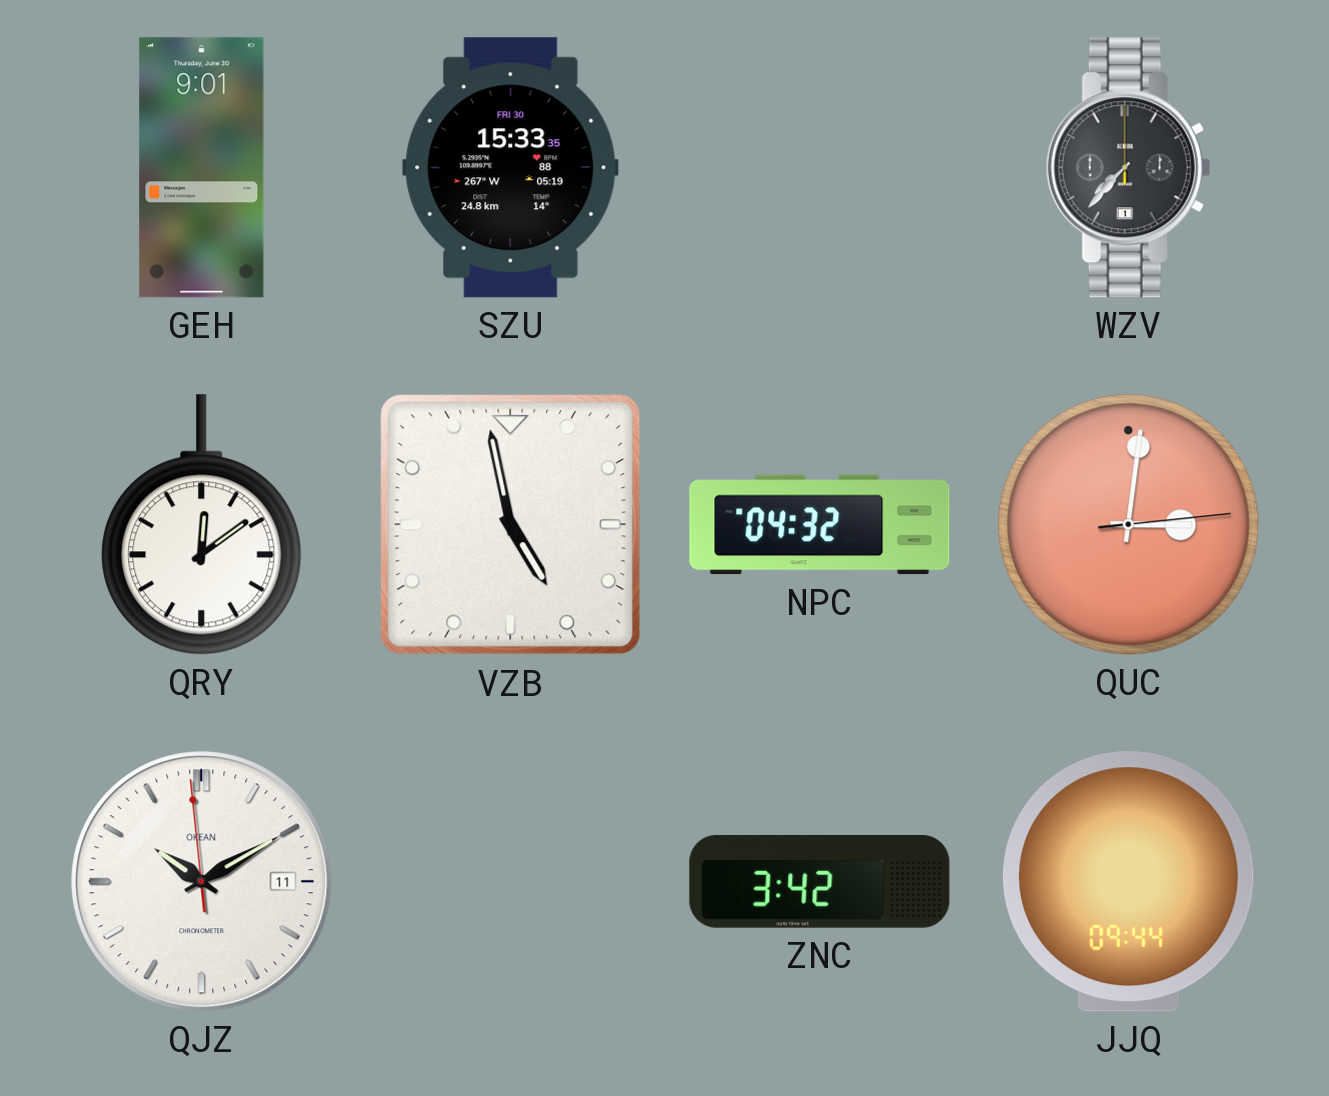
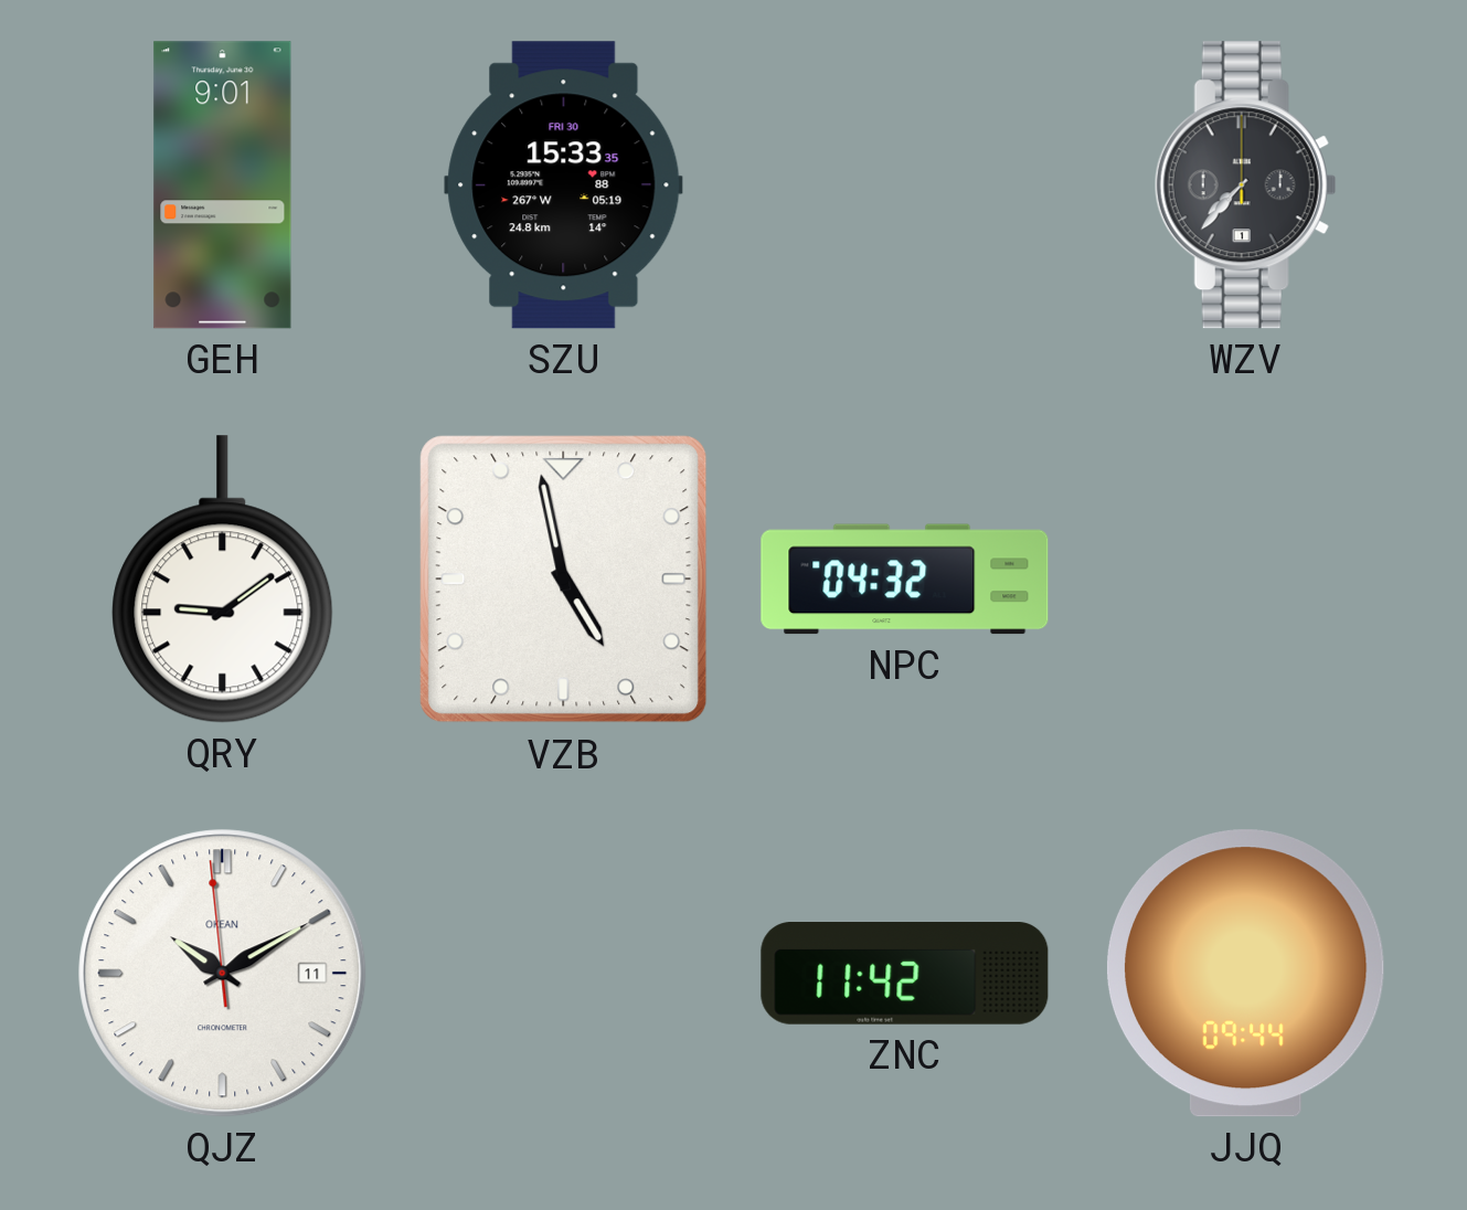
QRY: 12:09 -> 9:09
QUC: 3:01 -> none
ZNC: 3:42 -> 11:42
